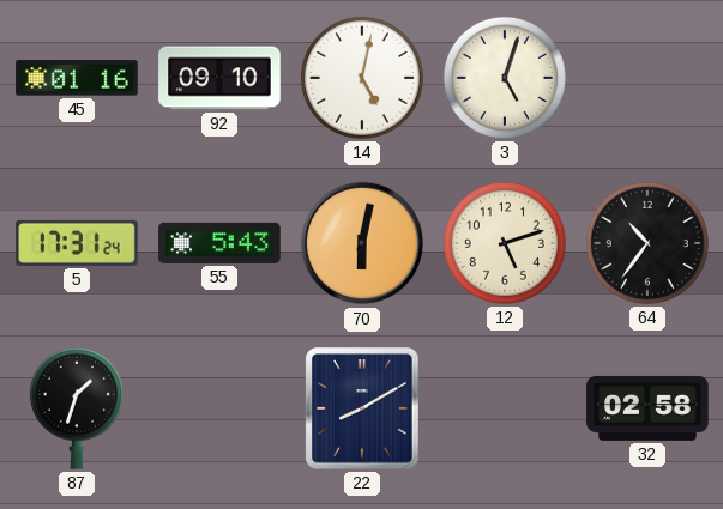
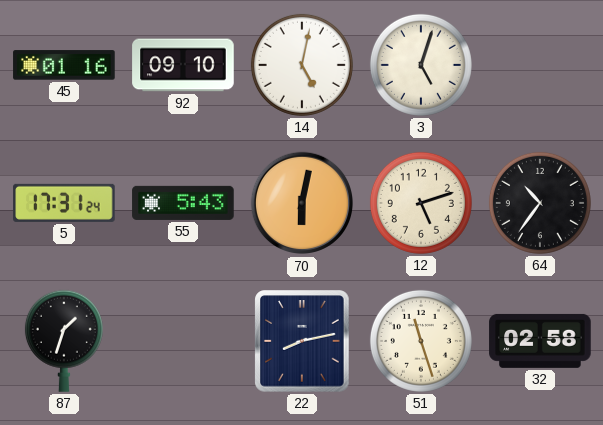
22: 8:10 -> 8:13
51: none -> 11:27
